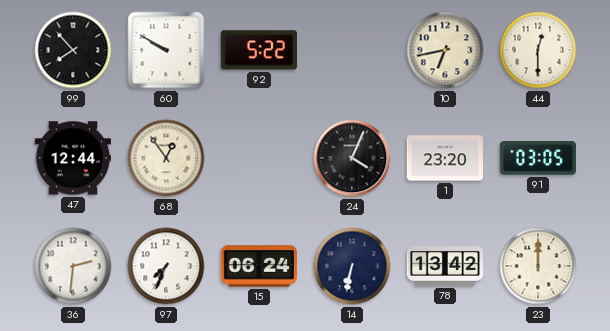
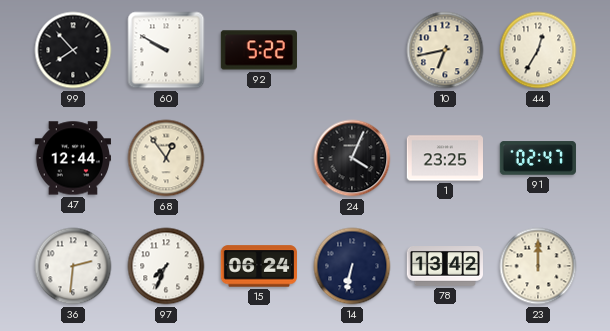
44: 12:30 -> 12:35
1: 23:20 -> 23:25
91: 03:05 -> 02:47
